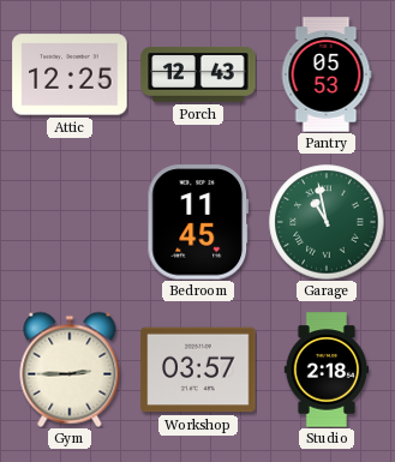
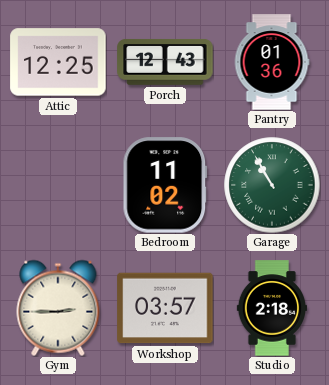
Pantry: 05:53 -> 01:36
Bedroom: 11:45 -> 11:02
Garage: 10:58 -> 10:55
